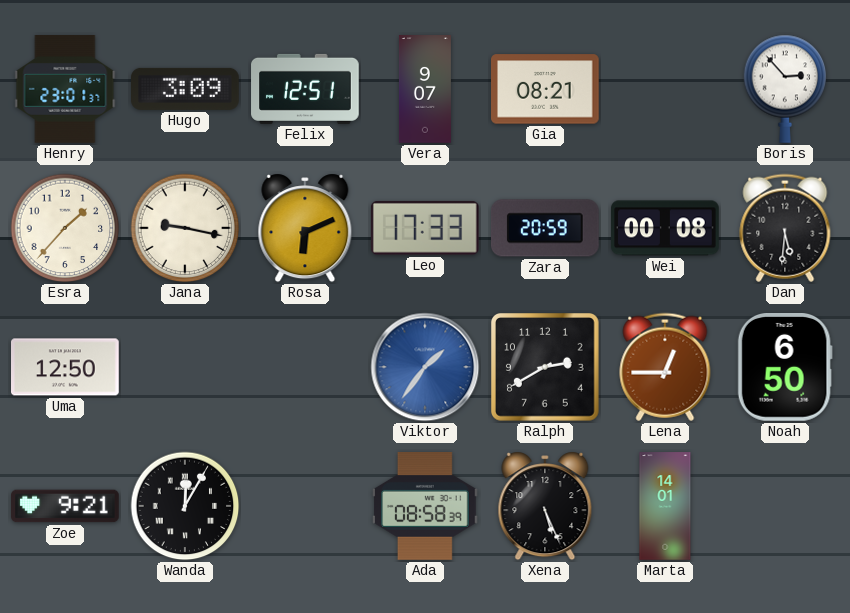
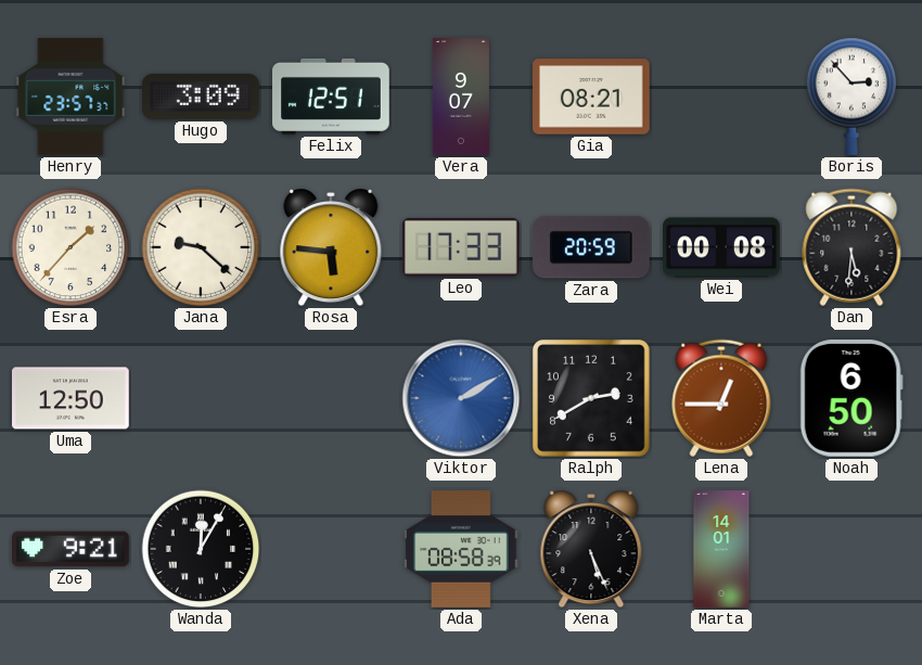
Henry: 23:01 -> 23:57
Jana: 9:17 -> 9:22
Rosa: 6:11 -> 5:46
Viktor: 1:36 -> 2:10
